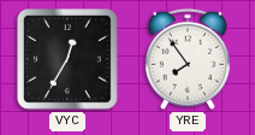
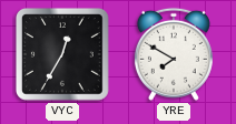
YRE: 7:54 -> 7:50
